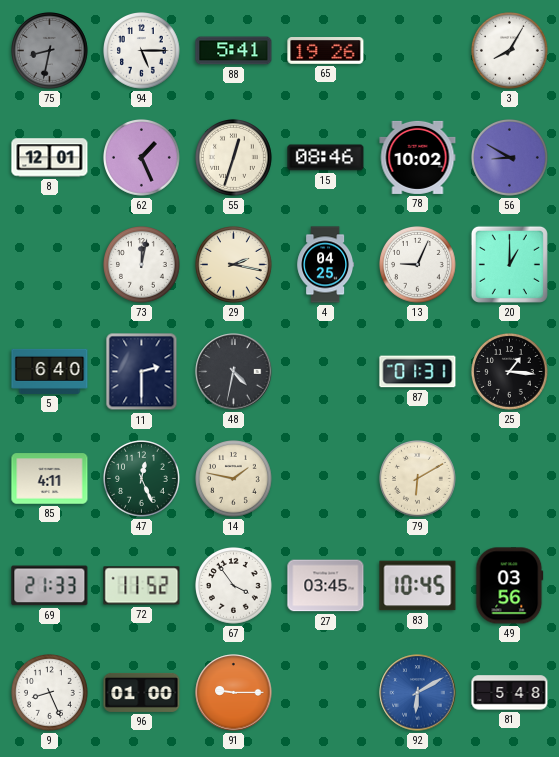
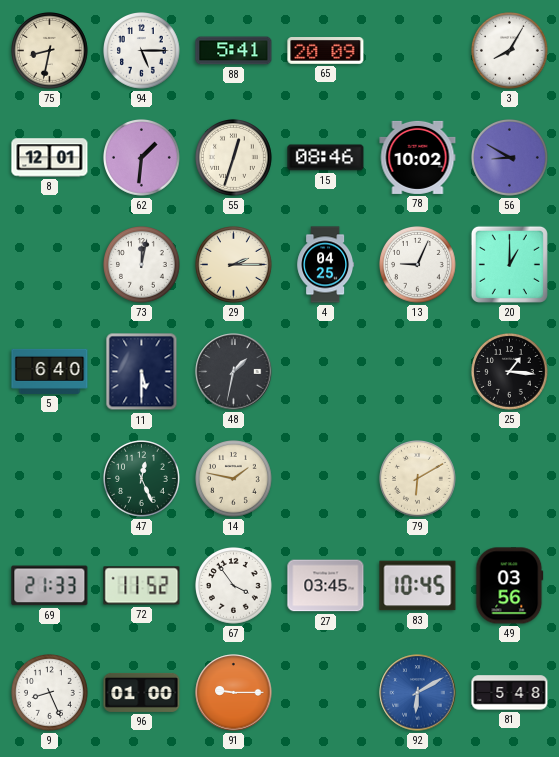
75 dial: grey -> cream
65: 19:26 -> 20:09
62: 1:26 -> 1:31
29: 2:17 -> 2:15
11: 2:30 -> 5:30
48: 4:32 -> 1:32
87: 01:31 -> none
85: 4:11 -> none
